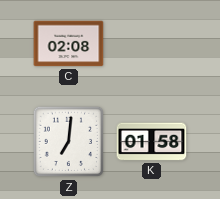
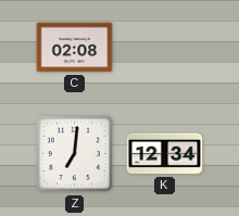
K: 01:58 -> 12:34
